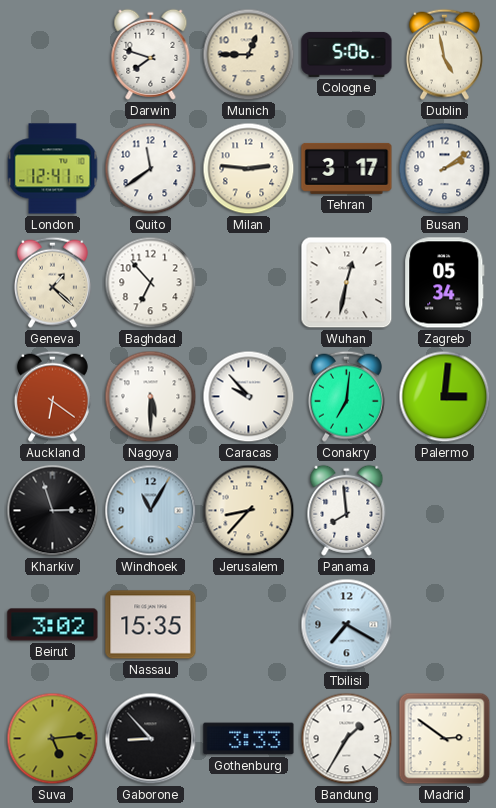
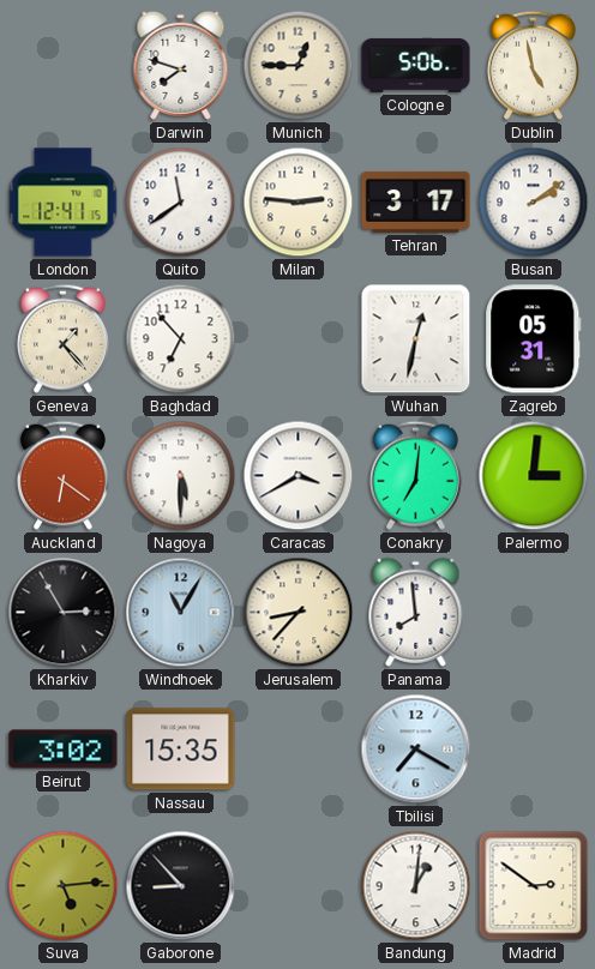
Geneva: 1:22 -> 1:23
Zagreb: 05:34 -> 05:31
Caracas: 9:53 -> 3:40
Kharkiv: 2:57 -> 2:55
Gothenburg: 3:33 -> none
Bandung: 1:35 -> 1:01
